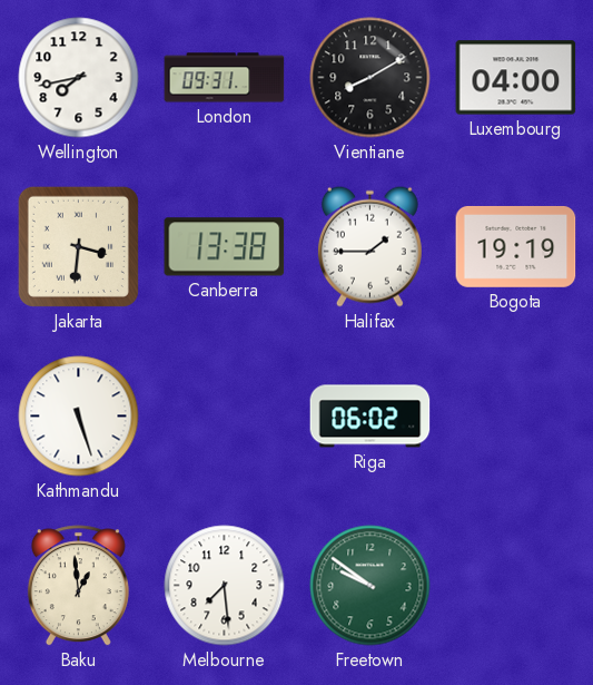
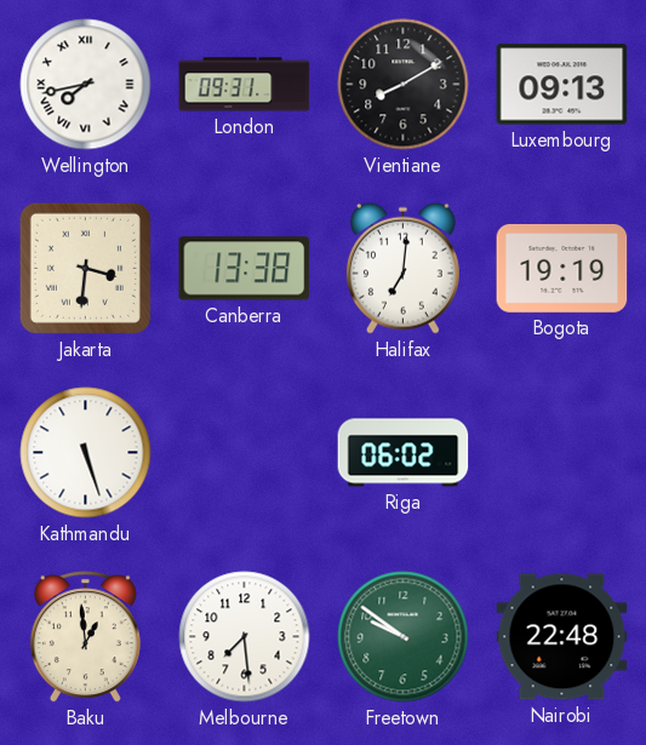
Wellington numerals: Arabic -> Roman
Luxembourg: 04:00 -> 09:13
Halifax: 1:45 -> 7:01
Nairobi: none -> 22:48
